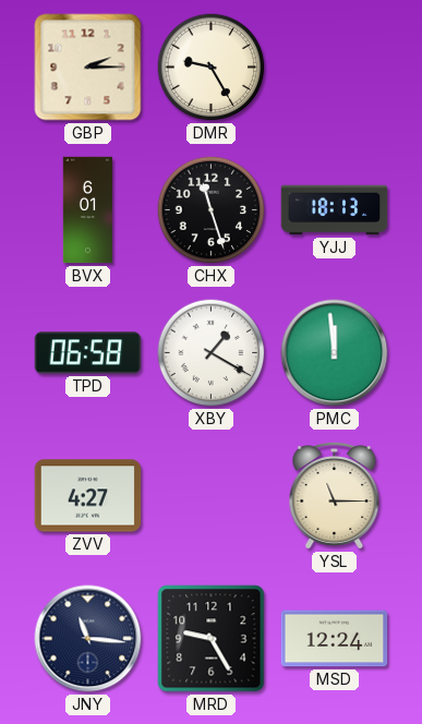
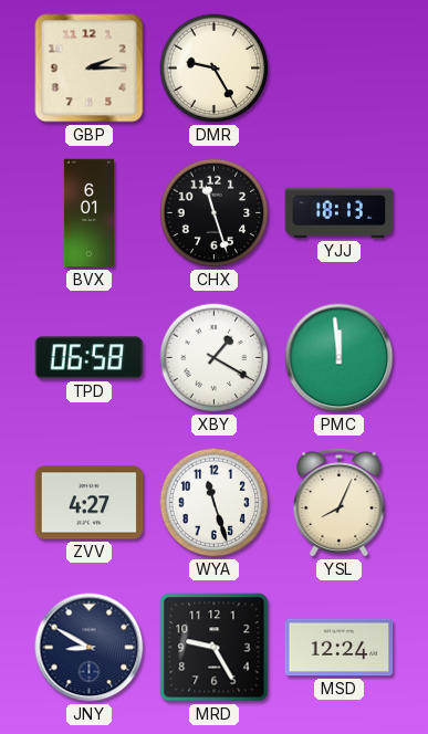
WYA: none -> 11:27
YSL: 11:15 -> 8:04
JNY: 11:16 -> 8:50
